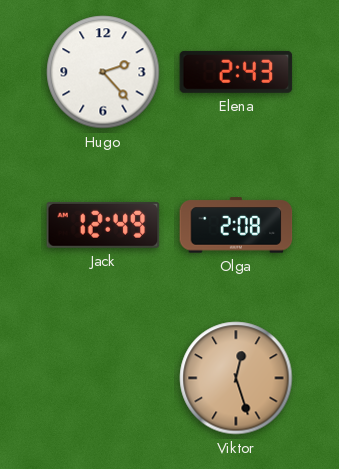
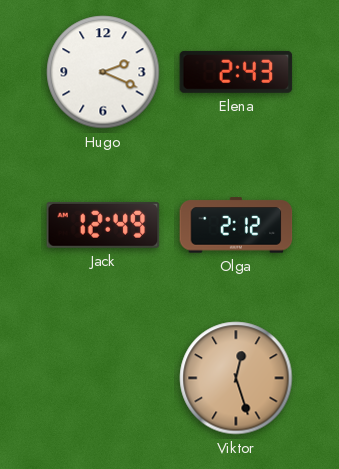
Hugo: 2:23 -> 2:19
Olga: 2:08 -> 2:12
